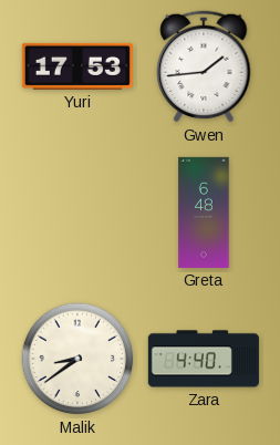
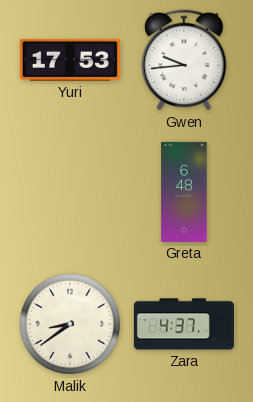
Gwen: 1:44 -> 9:44
Zara: 4:40 -> 4:37
